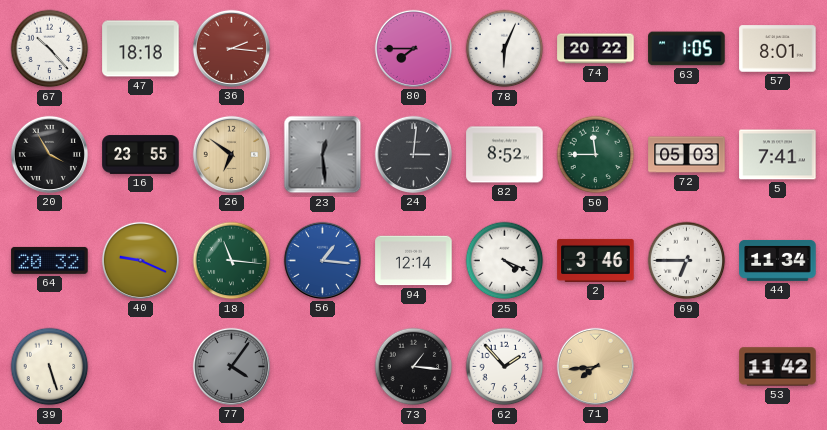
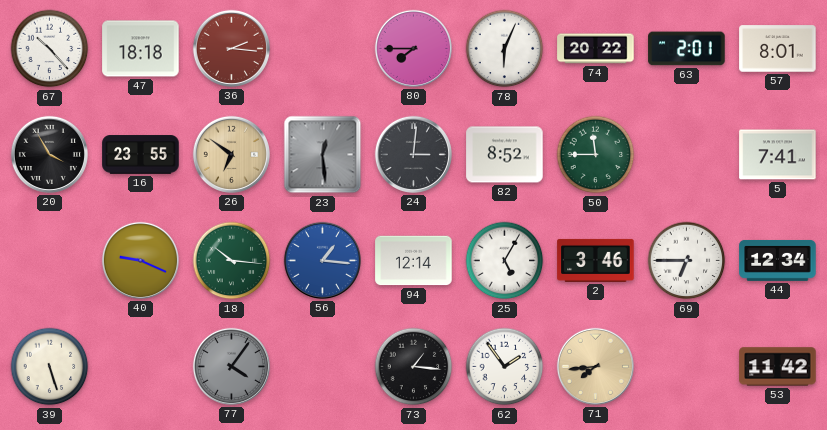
63: 1:05 -> 2:01
72: 05:03 -> none
64: 20:32 -> none
18: 11:16 -> 10:16
25: 4:19 -> 5:05
44: 11:34 -> 12:34
62: 1:53 -> 1:54
